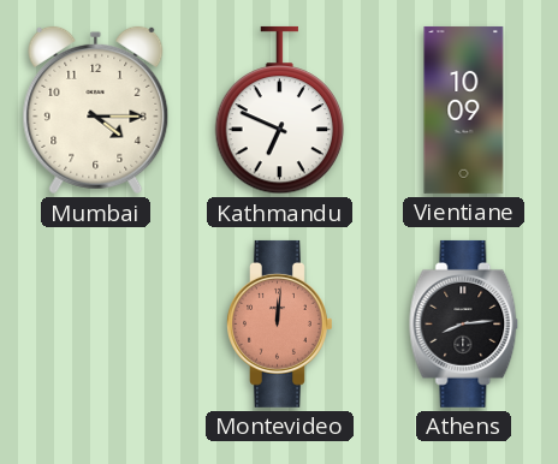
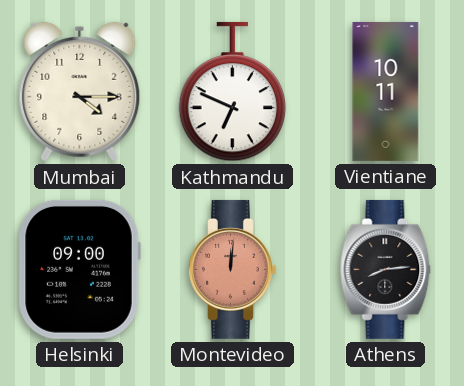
Vientiane: 10:09 -> 10:11
Helsinki: none -> 09:00
